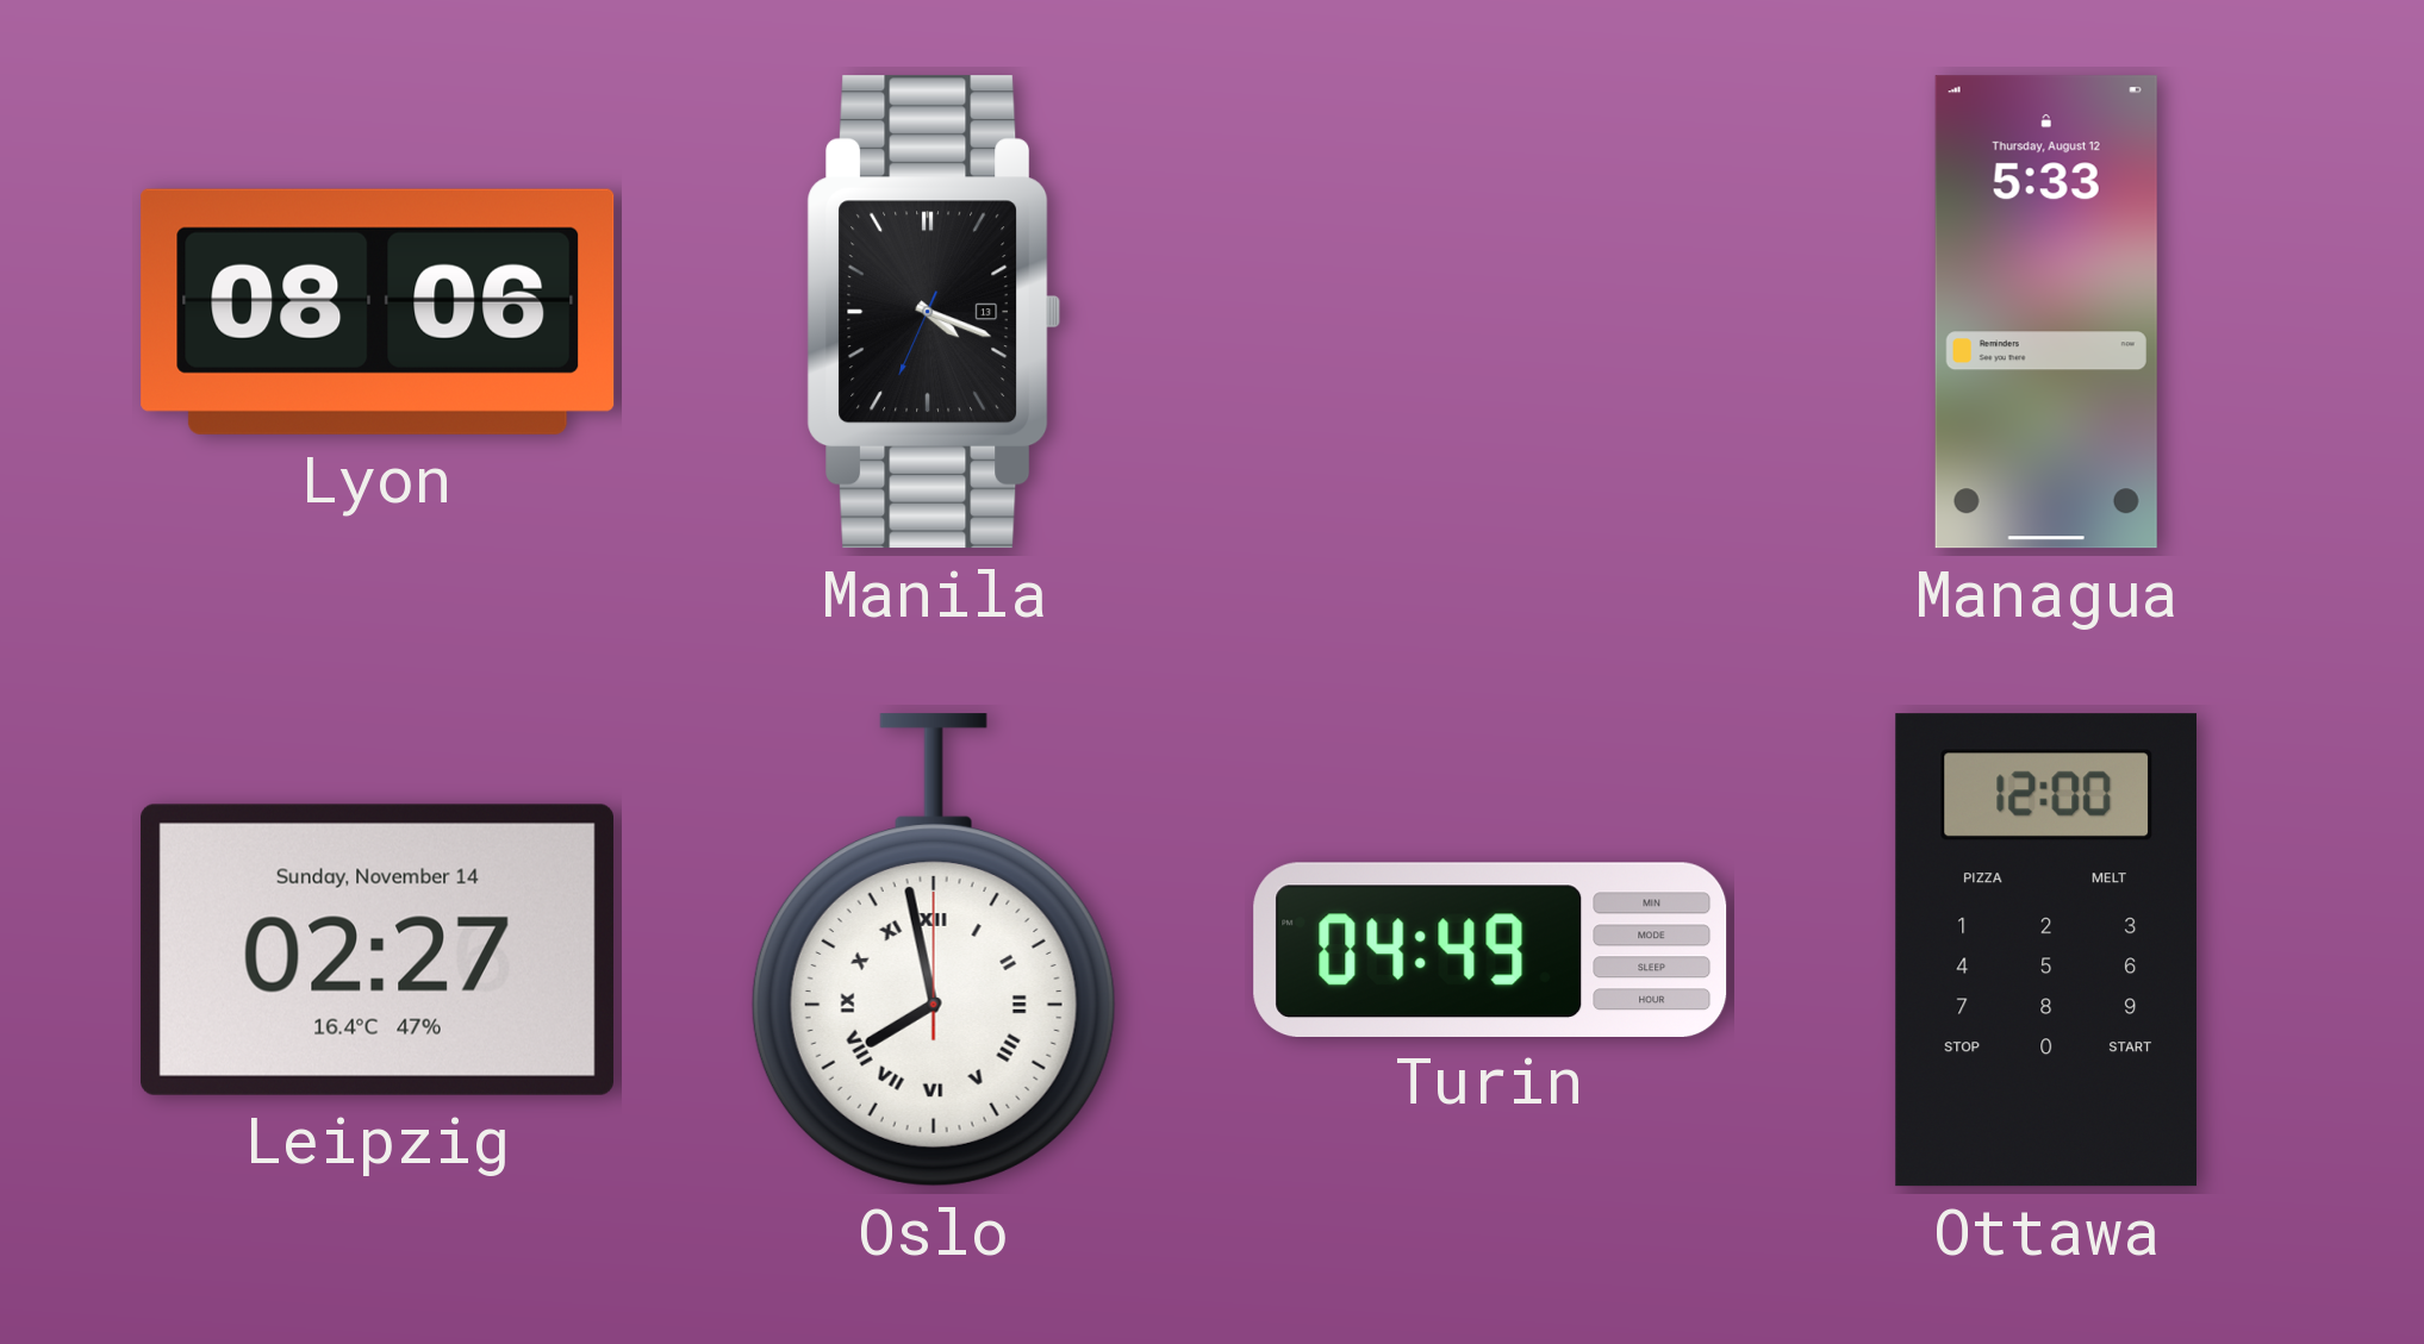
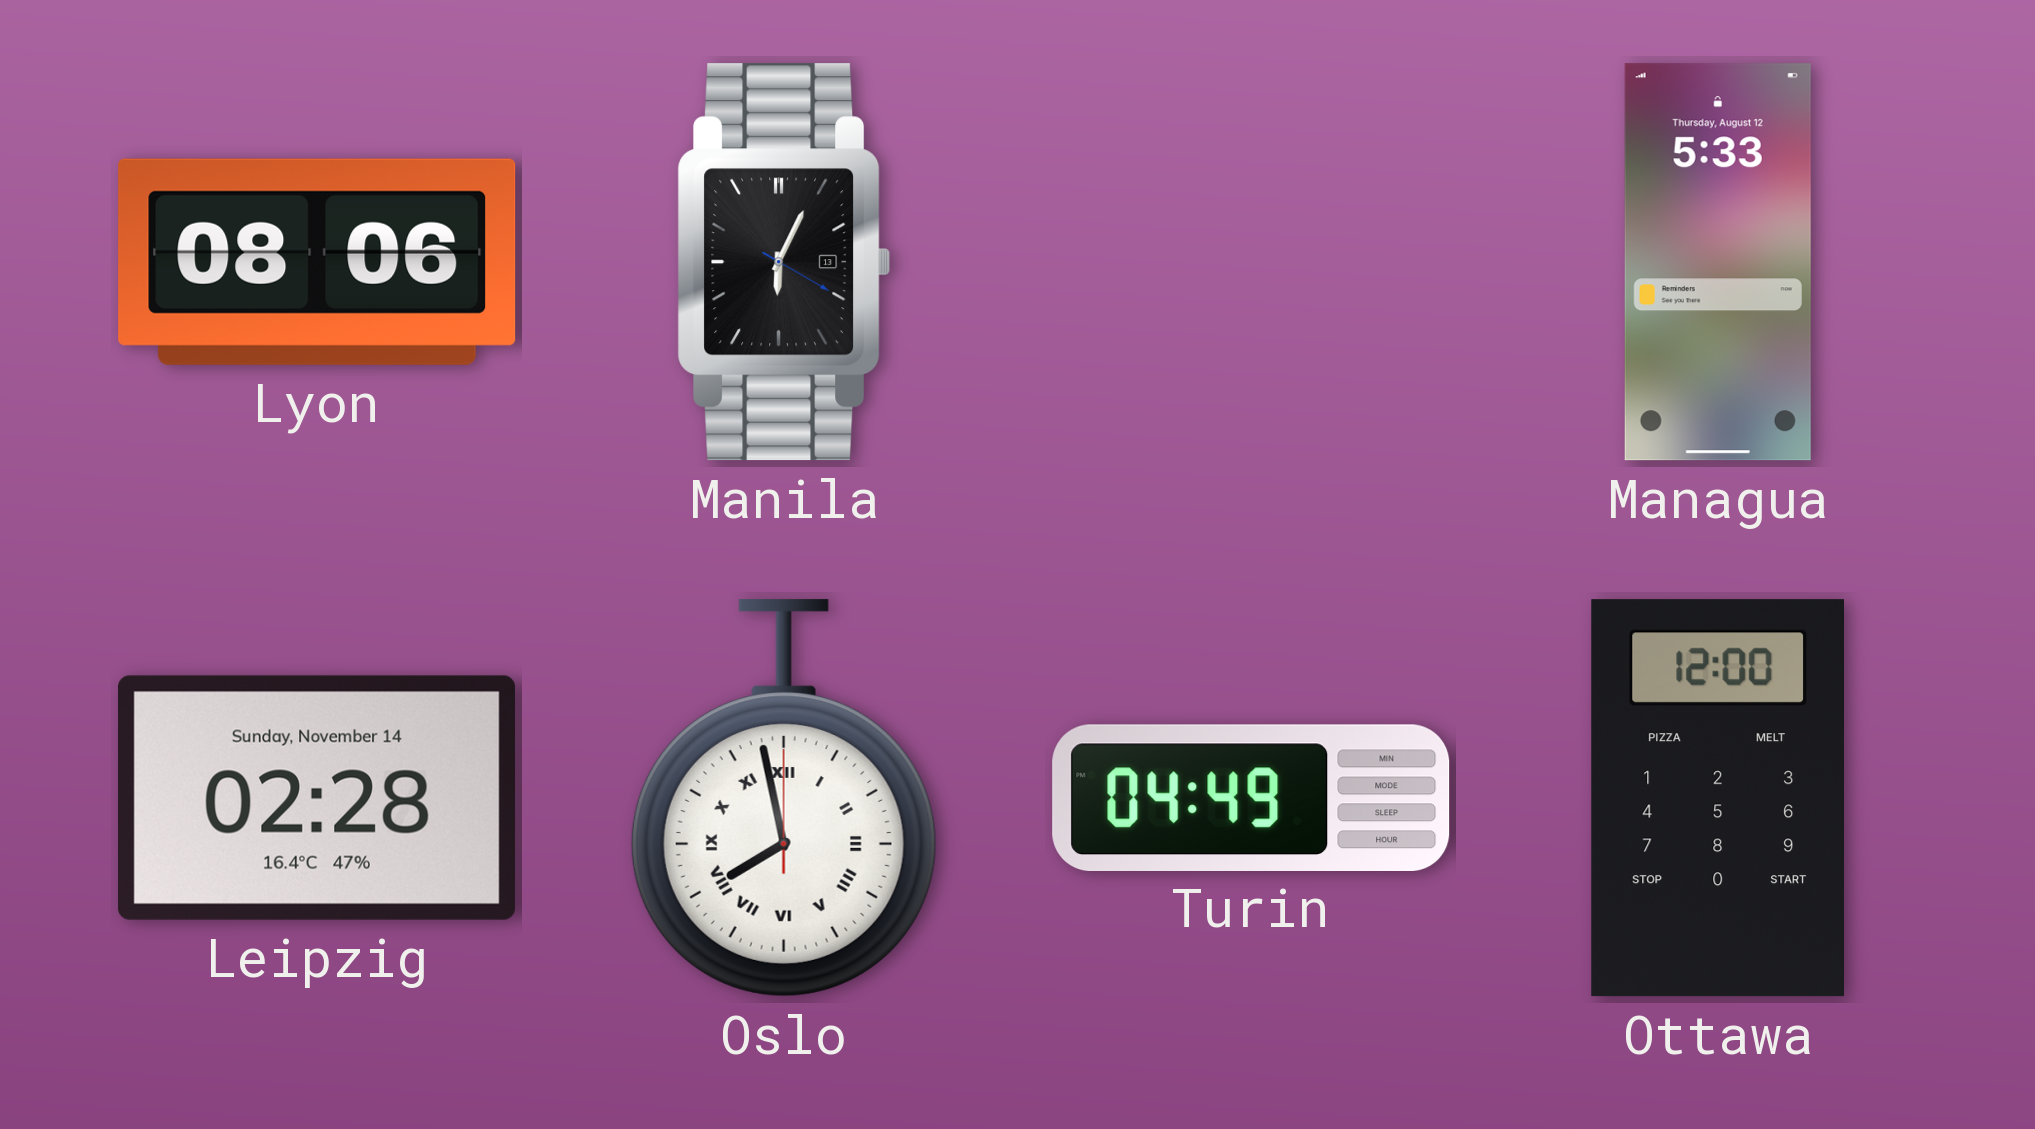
Manila: 4:18 -> 6:04
Leipzig: 02:27 -> 02:28
